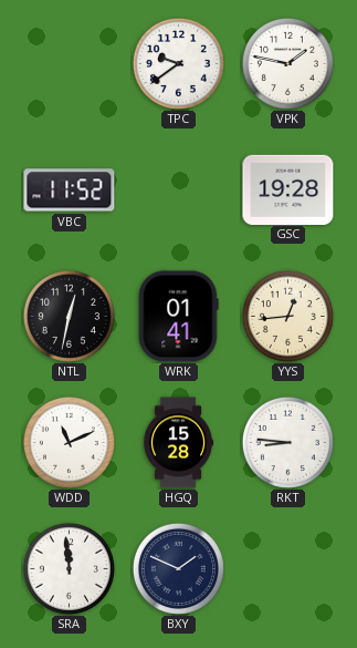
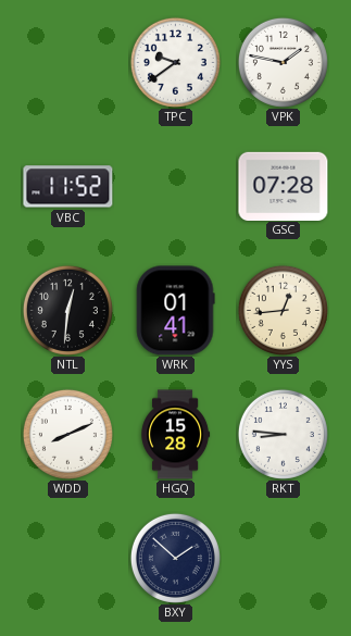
GSC: 19:28 -> 07:28
NTL: 12:32 -> 12:31
WDD: 11:11 -> 8:11
SRA: 11:59 -> none
BXY: 1:49 -> 1:52
